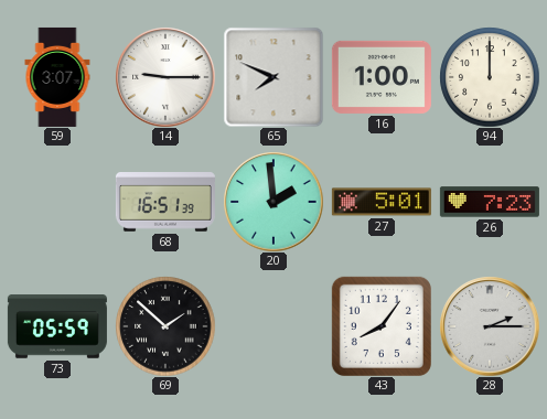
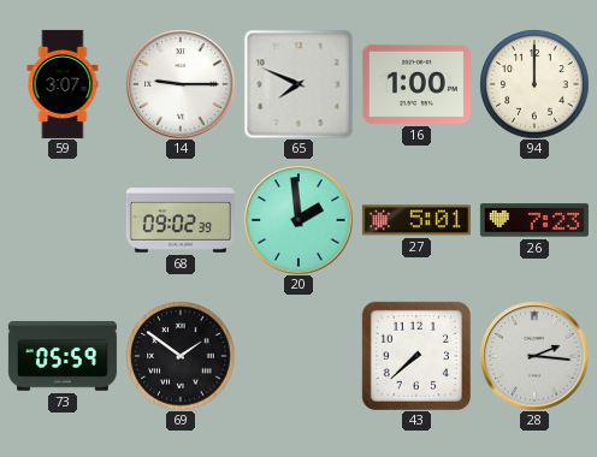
68: 16:51 -> 09:02
69: 1:52 -> 1:51
43: 8:06 -> 7:38
28: 2:15 -> 2:16
